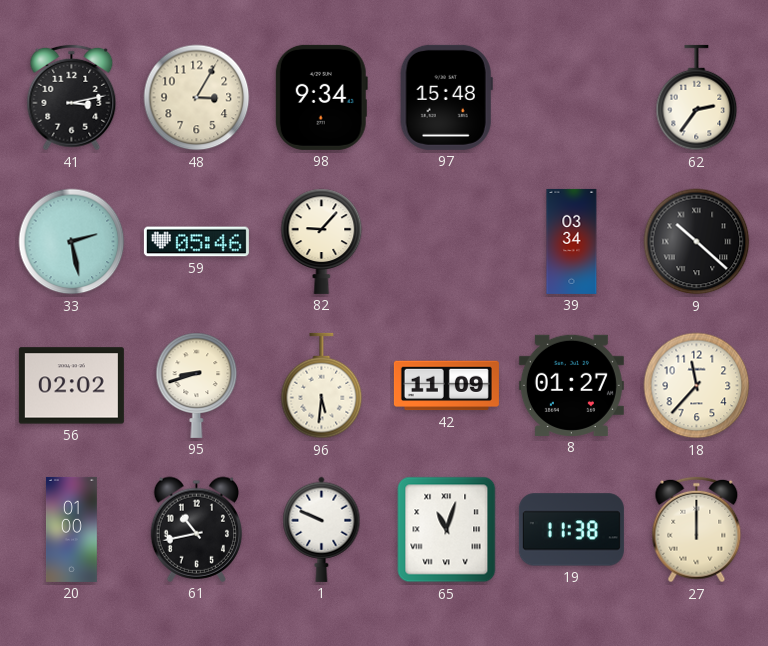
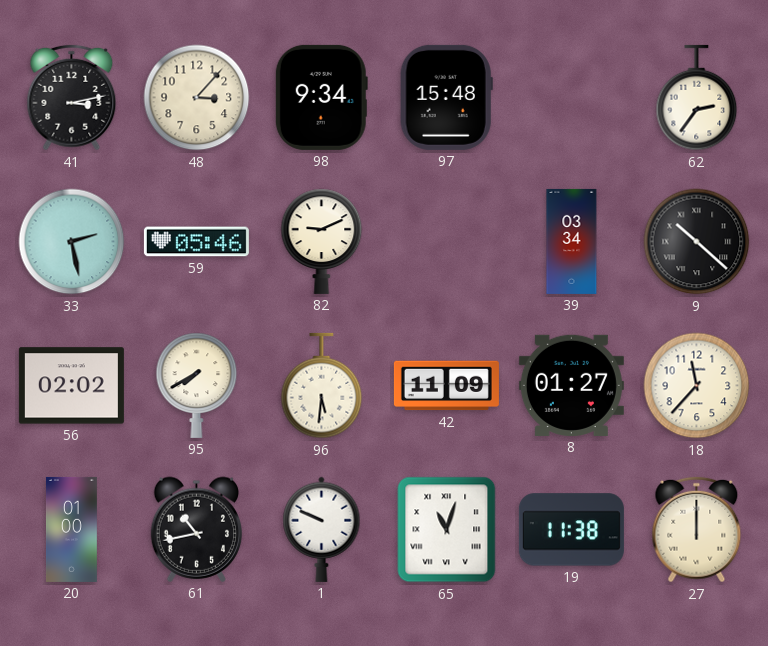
48: 3:05 -> 3:07
82: 9:07 -> 9:11
95: 8:42 -> 7:40
